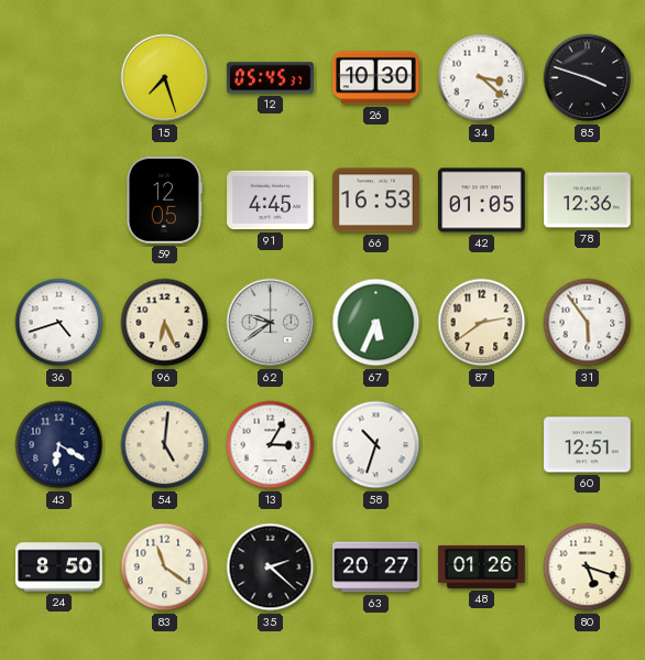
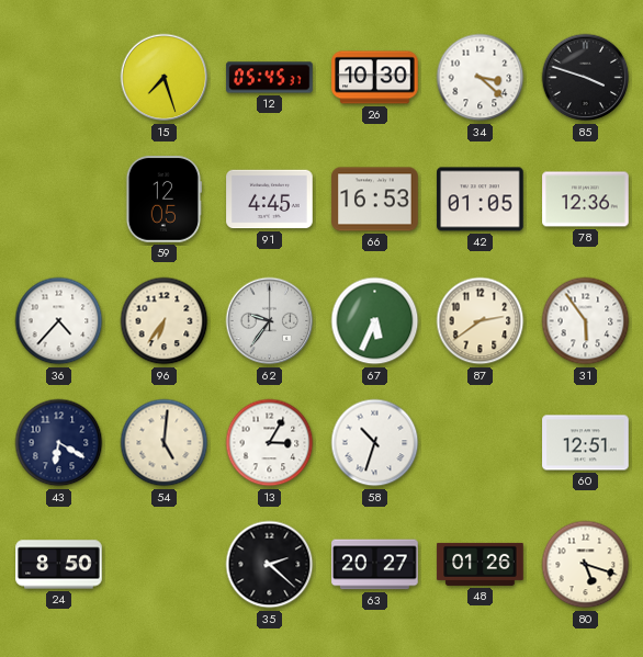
36: 4:42 -> 4:37
96: 6:26 -> 6:36
62: 9:39 -> 9:36
83: 11:21 -> none
